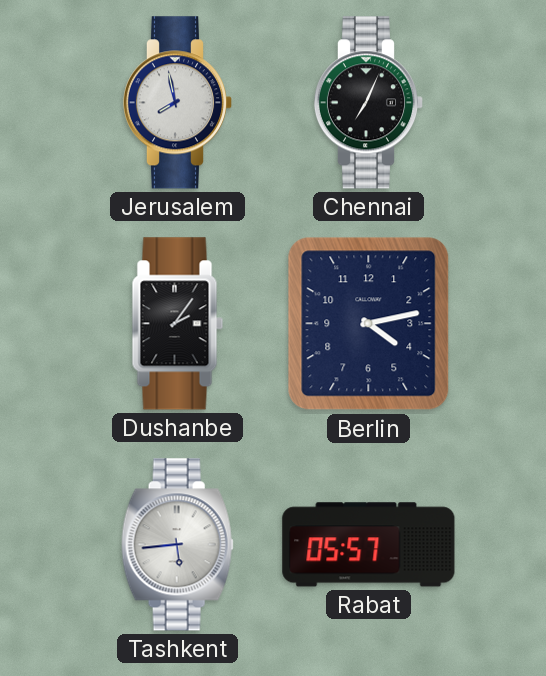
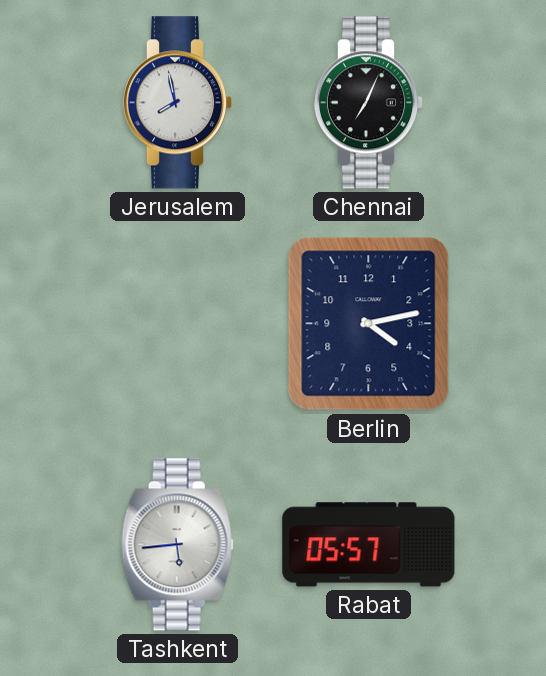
Dushanbe: 2:06 -> none
